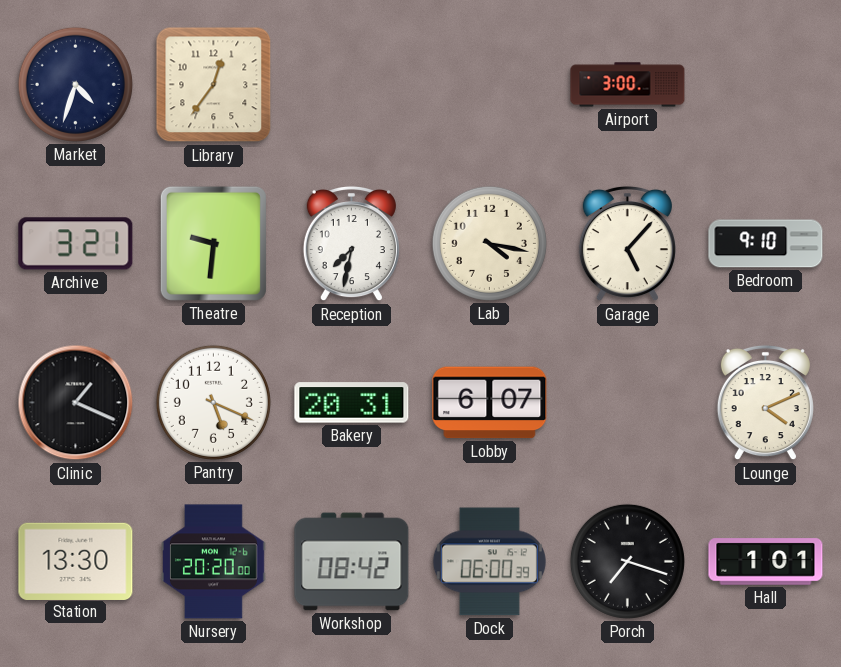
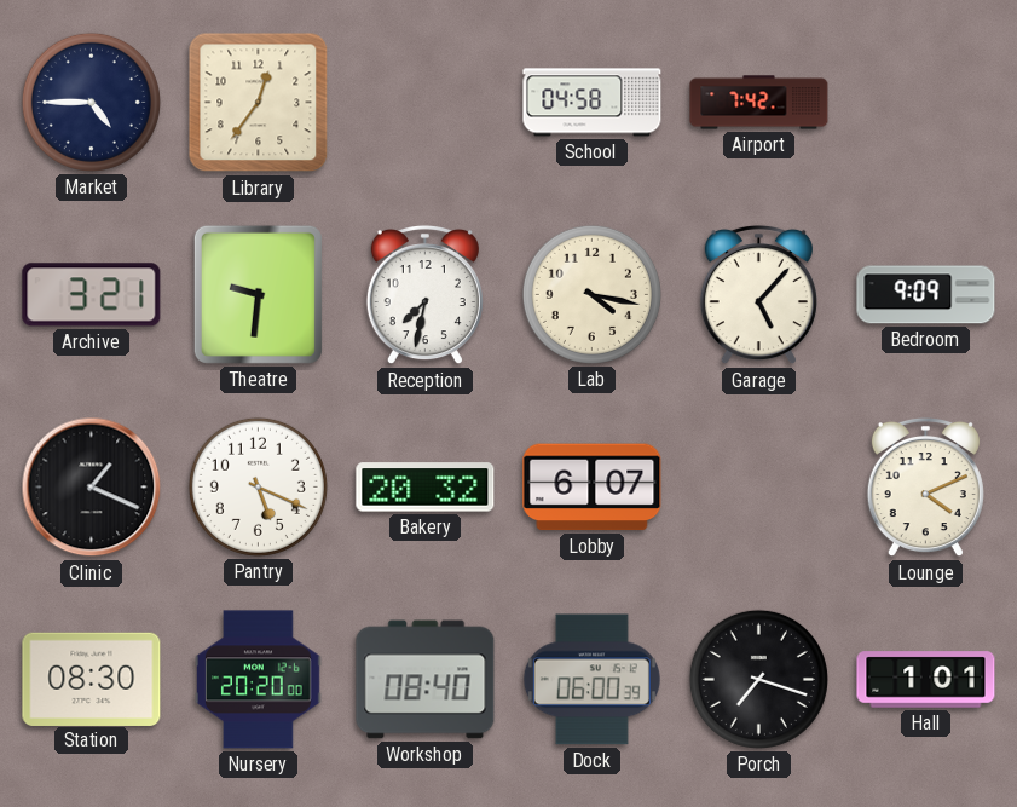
Market: 4:33 -> 4:45
School: none -> 04:58
Airport: 3:00 -> 7:42
Bedroom: 9:10 -> 9:09
Bakery: 20:31 -> 20:32
Station: 13:30 -> 08:30
Workshop: 08:42 -> 08:40
